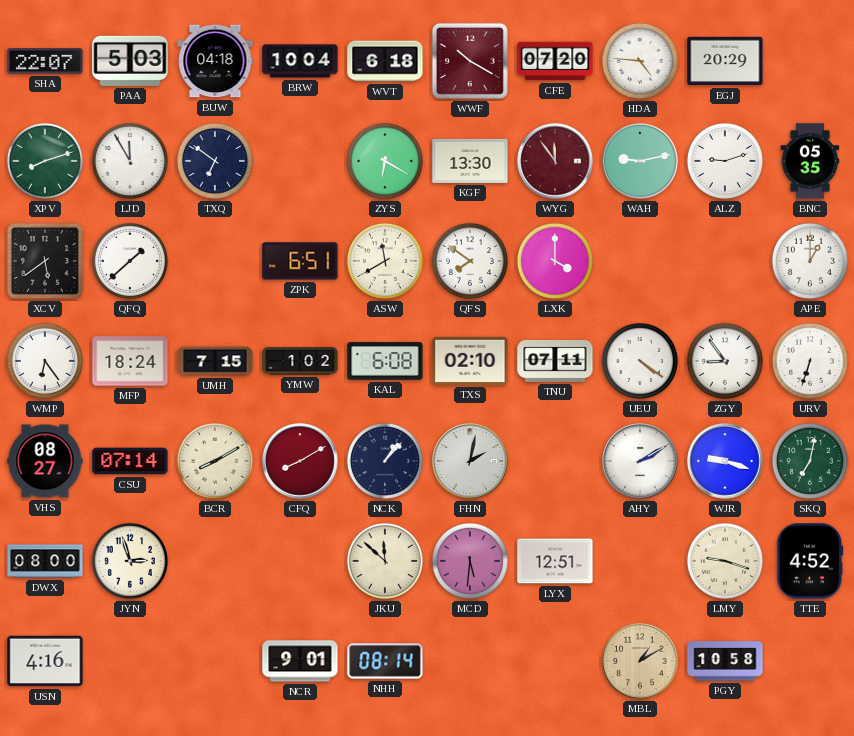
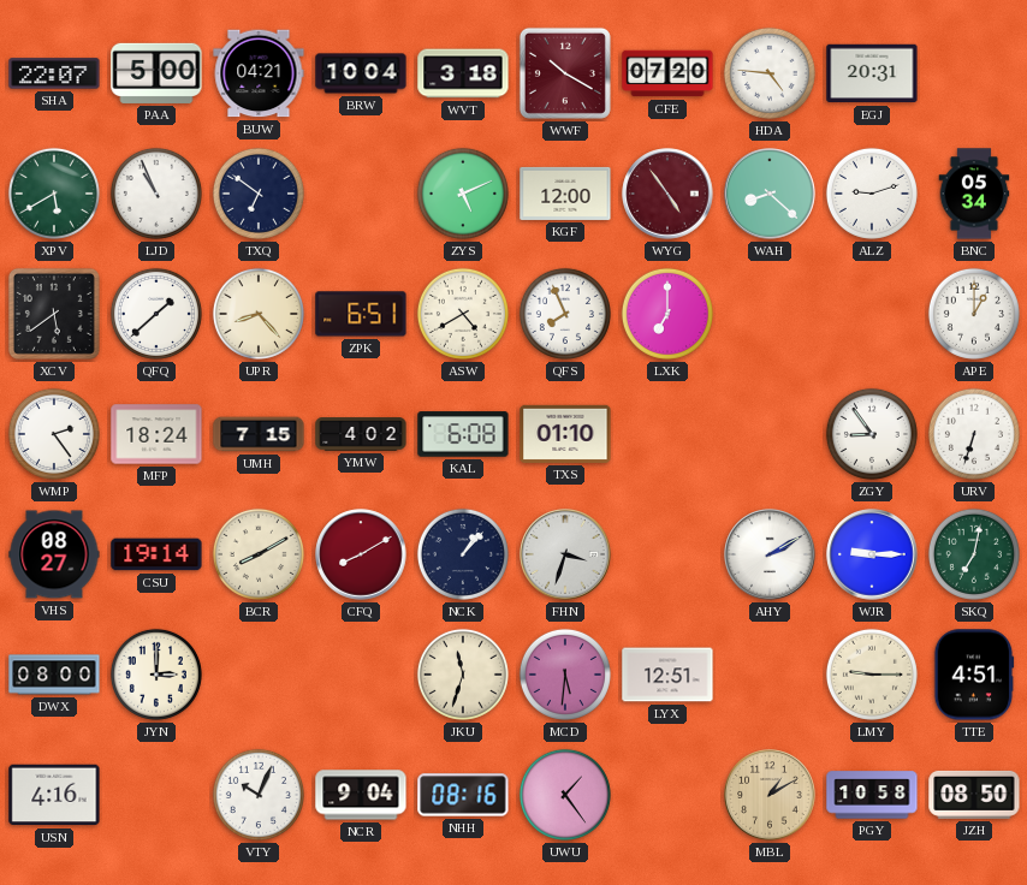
PAA: 5:03 -> 5:00
BUW: 04:18 -> 04:21
WVT: 6:18 -> 3:18
EGJ: 20:29 -> 20:31
XPV: 8:12 -> 5:40
LJD: 11:55 -> 10:56
ZYS: 6:20 -> 5:11
KGF: 13:30 -> 12:00
WYG: 11:54 -> 4:54
WAH: 9:13 -> 8:22
BNC: 05:35 -> 05:34
UPR: none -> 8:23
ASW: 11:40 -> 4:40
QFS: 7:51 -> 7:56
LXK: 4:00 -> 7:00
WMP: 6:24 -> 2:24
YMW: 1:02 -> 4:02
TXS: 02:10 -> 01:10
TNU: 07:11 -> none
UEU: 4:21 -> none
CSU: 07:14 -> 19:14
FHN: 2:02 -> 3:33
WJR: 9:18 -> 9:15
JYN: 2:57 -> 3:00
JKU: 11:52 -> 11:33
LMY: 9:18 -> 9:15
TTE: 4:52 -> 4:51
VTY: none -> 10:04
NCR: 9:01 -> 9:04
NHH: 08:14 -> 08:16
UWU: none -> 1:24
JZH: none -> 08:50
